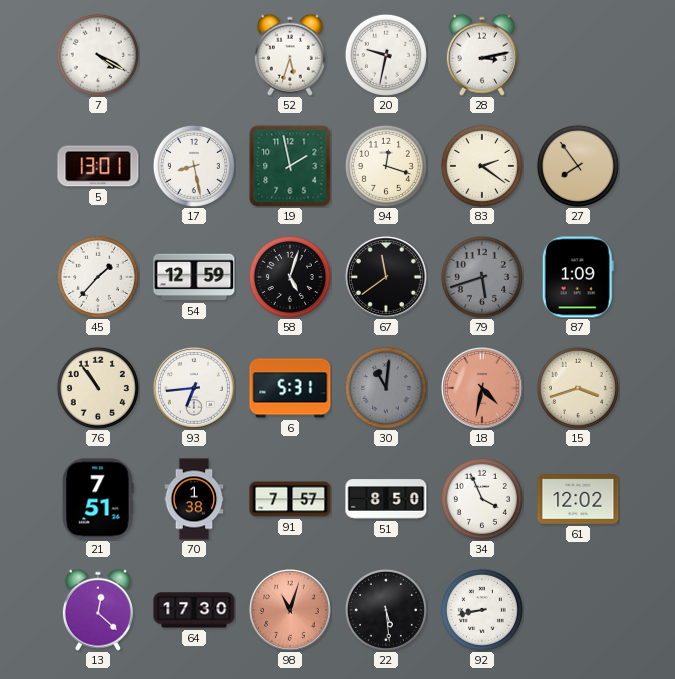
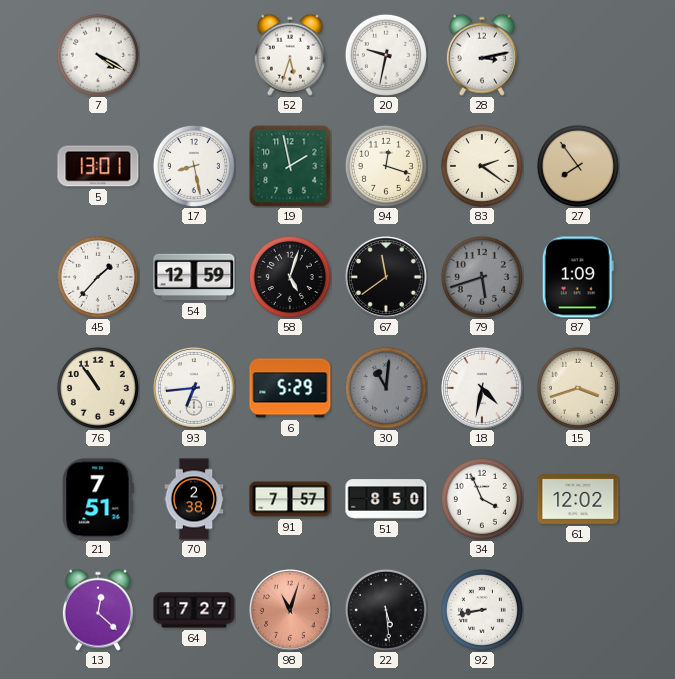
6: 5:31 -> 5:29
18 dial: salmon -> white
70: 1:38 -> 2:38
64: 17:30 -> 17:27
